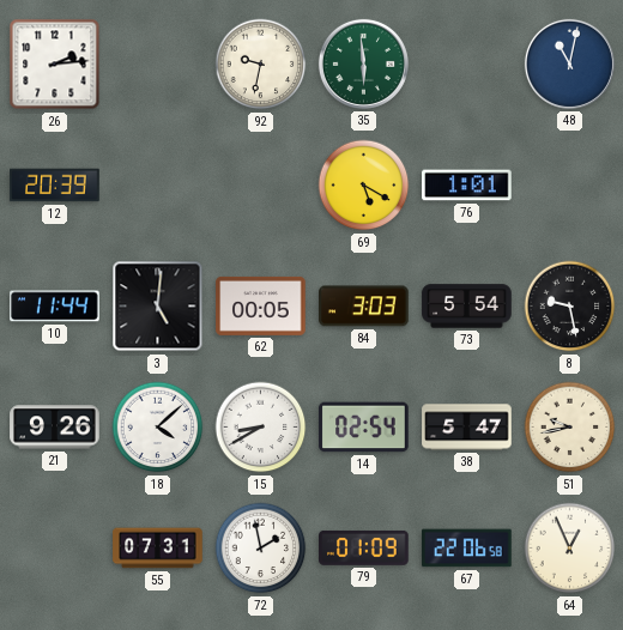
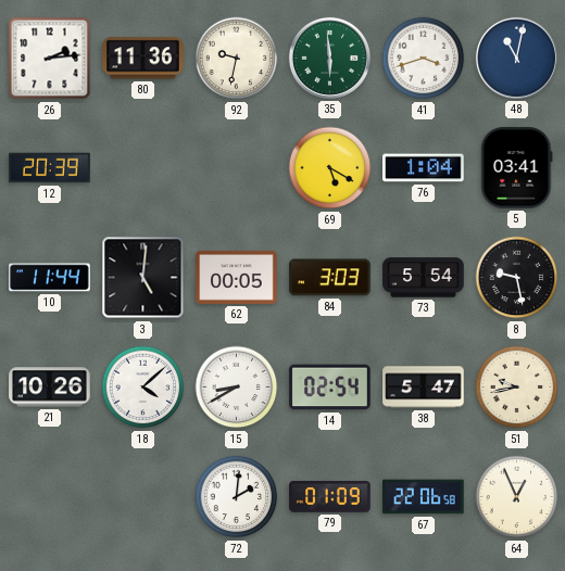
80: none -> 11:36
41: none -> 3:42
76: 1:01 -> 1:04
5: none -> 03:41
21: 9:26 -> 10:26
55: 07:31 -> none
72: 1:58 -> 2:01
